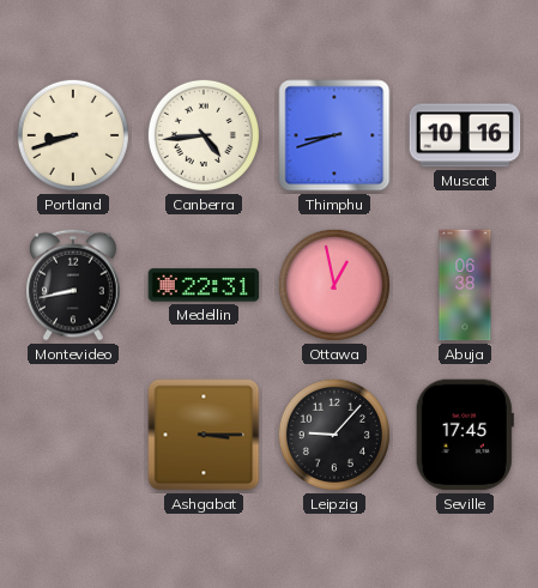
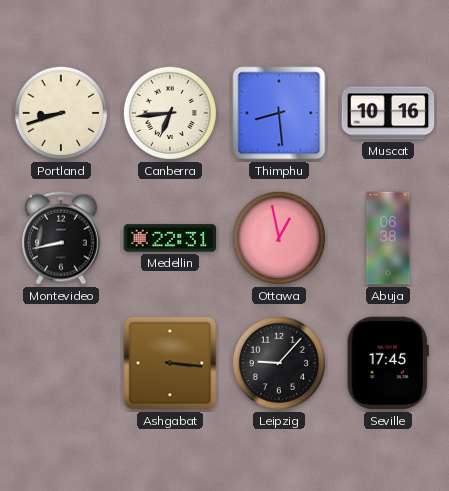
Canberra: 4:44 -> 6:44
Thimphu: 8:42 -> 8:29
Ashgabat: 3:15 -> 3:16
